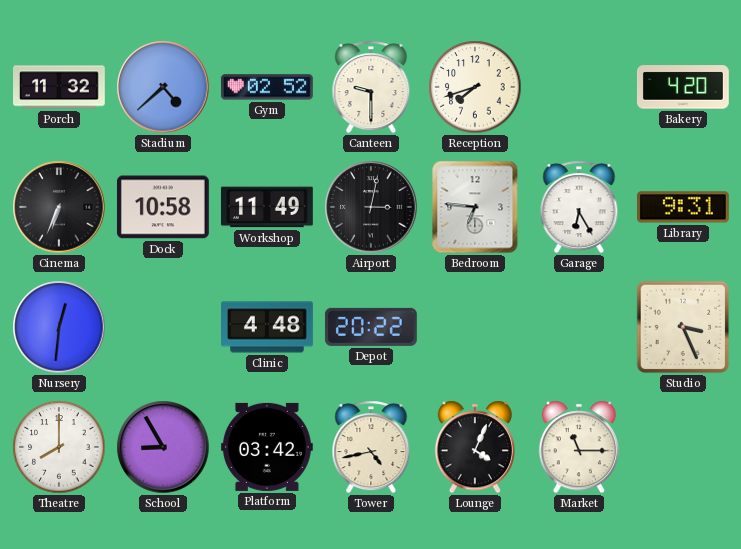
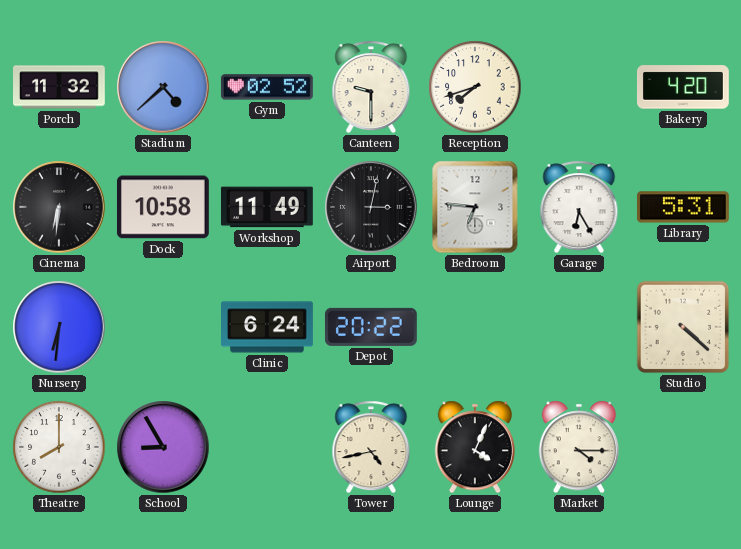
Cinema: 6:34 -> 6:31
Library: 9:31 -> 5:31
Nursery: 12:31 -> 6:31
Clinic: 4:48 -> 6:24
Studio: 3:26 -> 4:22
Platform: 03:42 -> none
Market: 11:15 -> 4:15
